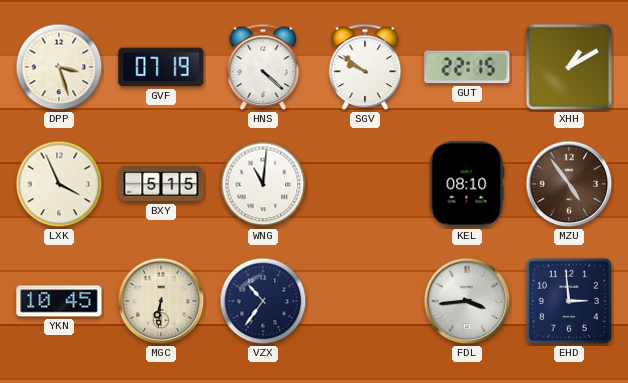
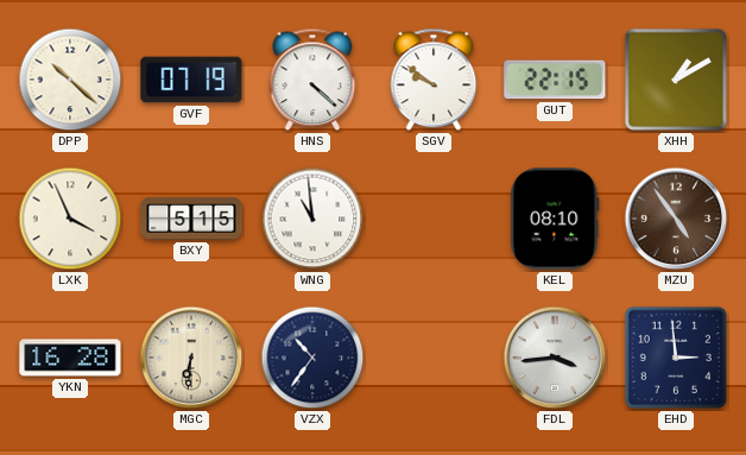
DPP: 3:27 -> 10:22
WNG: 11:01 -> 10:59
YKN: 10:45 -> 16:28
